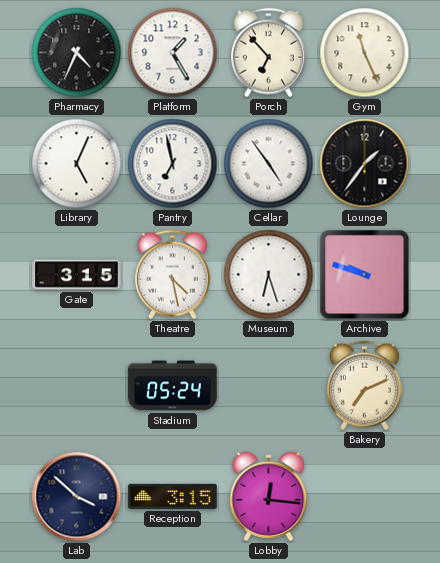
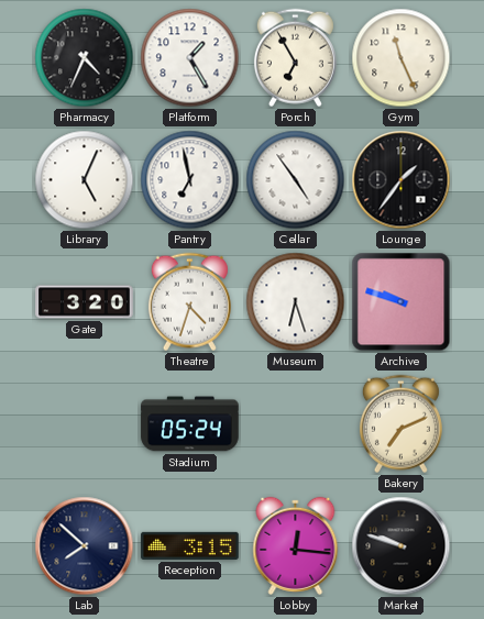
Porch: 6:53 -> 6:55
Gate: 3:15 -> 3:20
Theatre: 4:28 -> 4:33
Lab: 3:52 -> 7:52
Market: none -> 9:48
